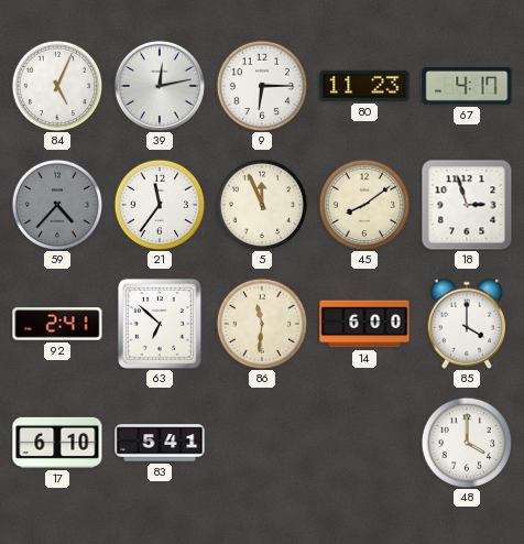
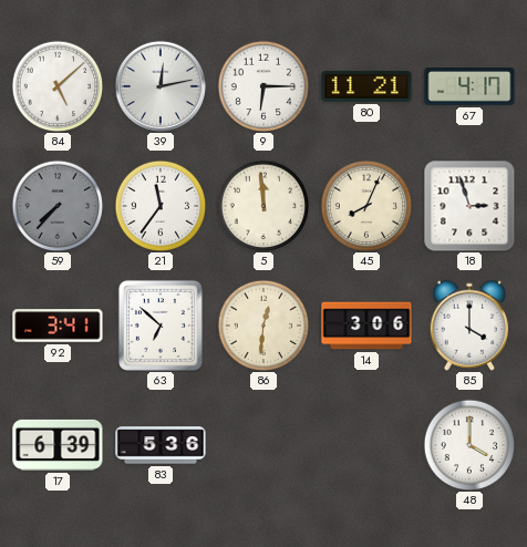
84: 5:04 -> 5:08
80: 11:23 -> 11:21
59: 4:37 -> 7:37
5: 11:56 -> 11:59
45: 8:09 -> 8:04
92: 2:41 -> 3:41
86: 11:31 -> 12:31
14: 6:00 -> 3:06
17: 6:10 -> 6:39
83: 5:41 -> 5:36
